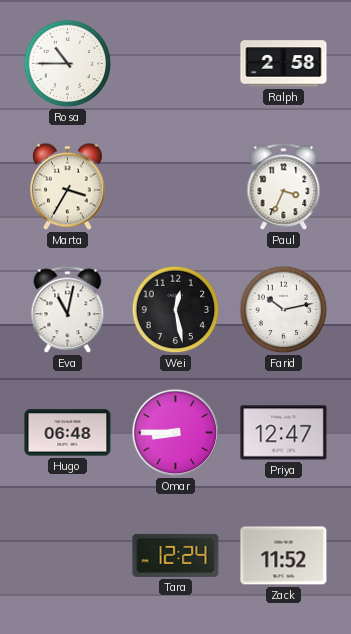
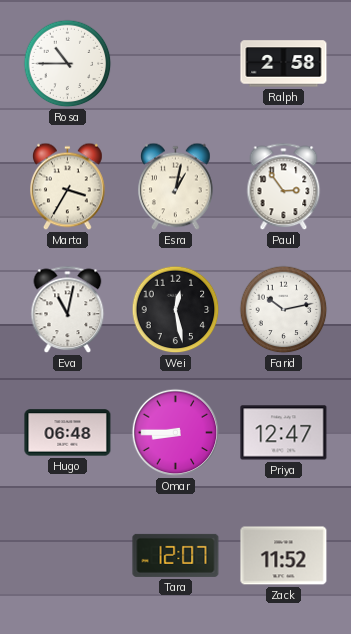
Esra: none -> 1:02
Paul: 3:34 -> 2:54
Tara: 12:24 -> 12:07
